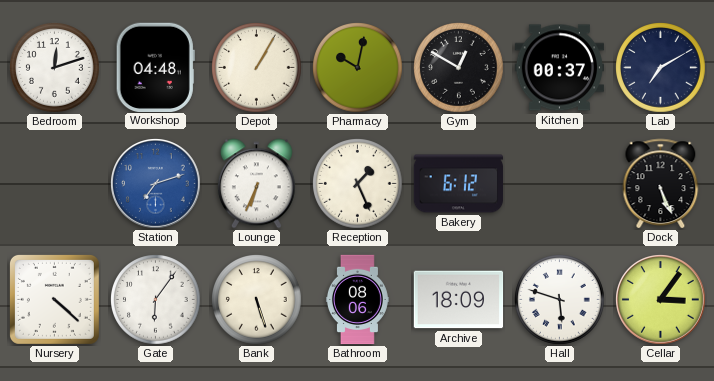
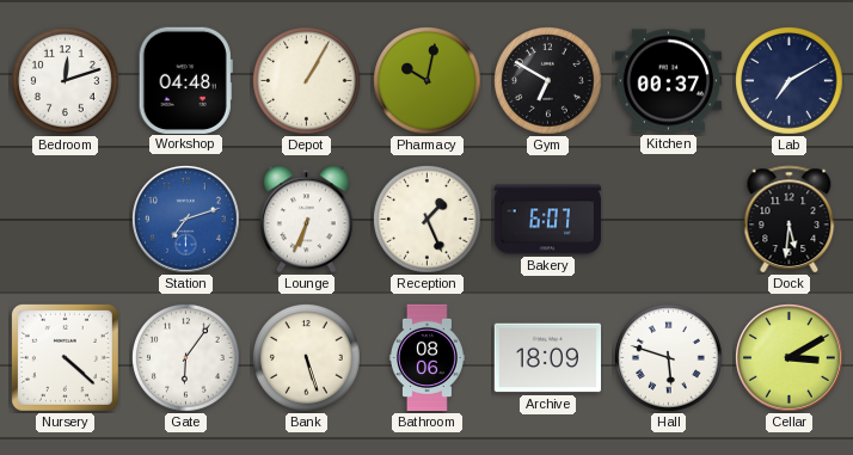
Gym: 12:50 -> 6:50
Bakery: 6:12 -> 6:07
Dock: 5:26 -> 5:31
Cellar: 3:06 -> 3:10
